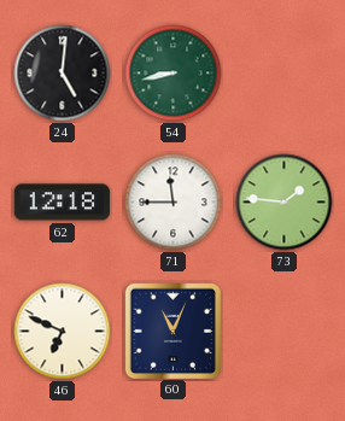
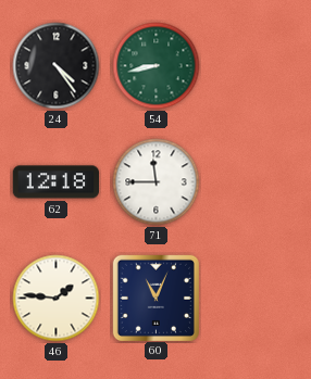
24: 5:01 -> 4:24
73: 1:46 -> none
46: 6:49 -> 1:46
